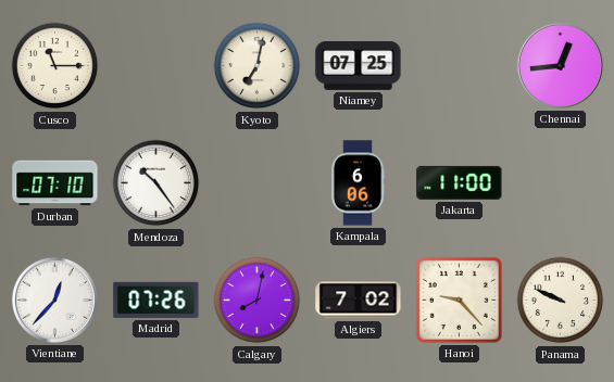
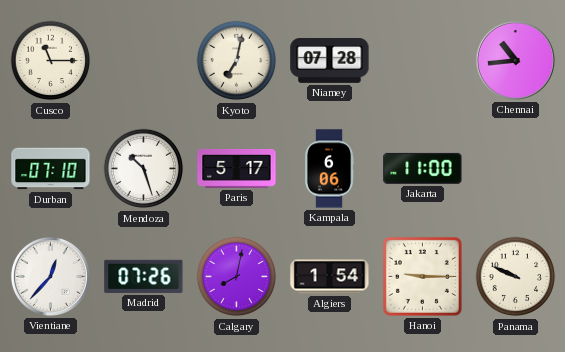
Niamey: 07:25 -> 07:28
Chennai: 12:44 -> 10:44
Mendoza: 10:24 -> 10:27
Paris: none -> 5:17
Algiers: 7:02 -> 1:54
Hanoi: 9:23 -> 9:15
